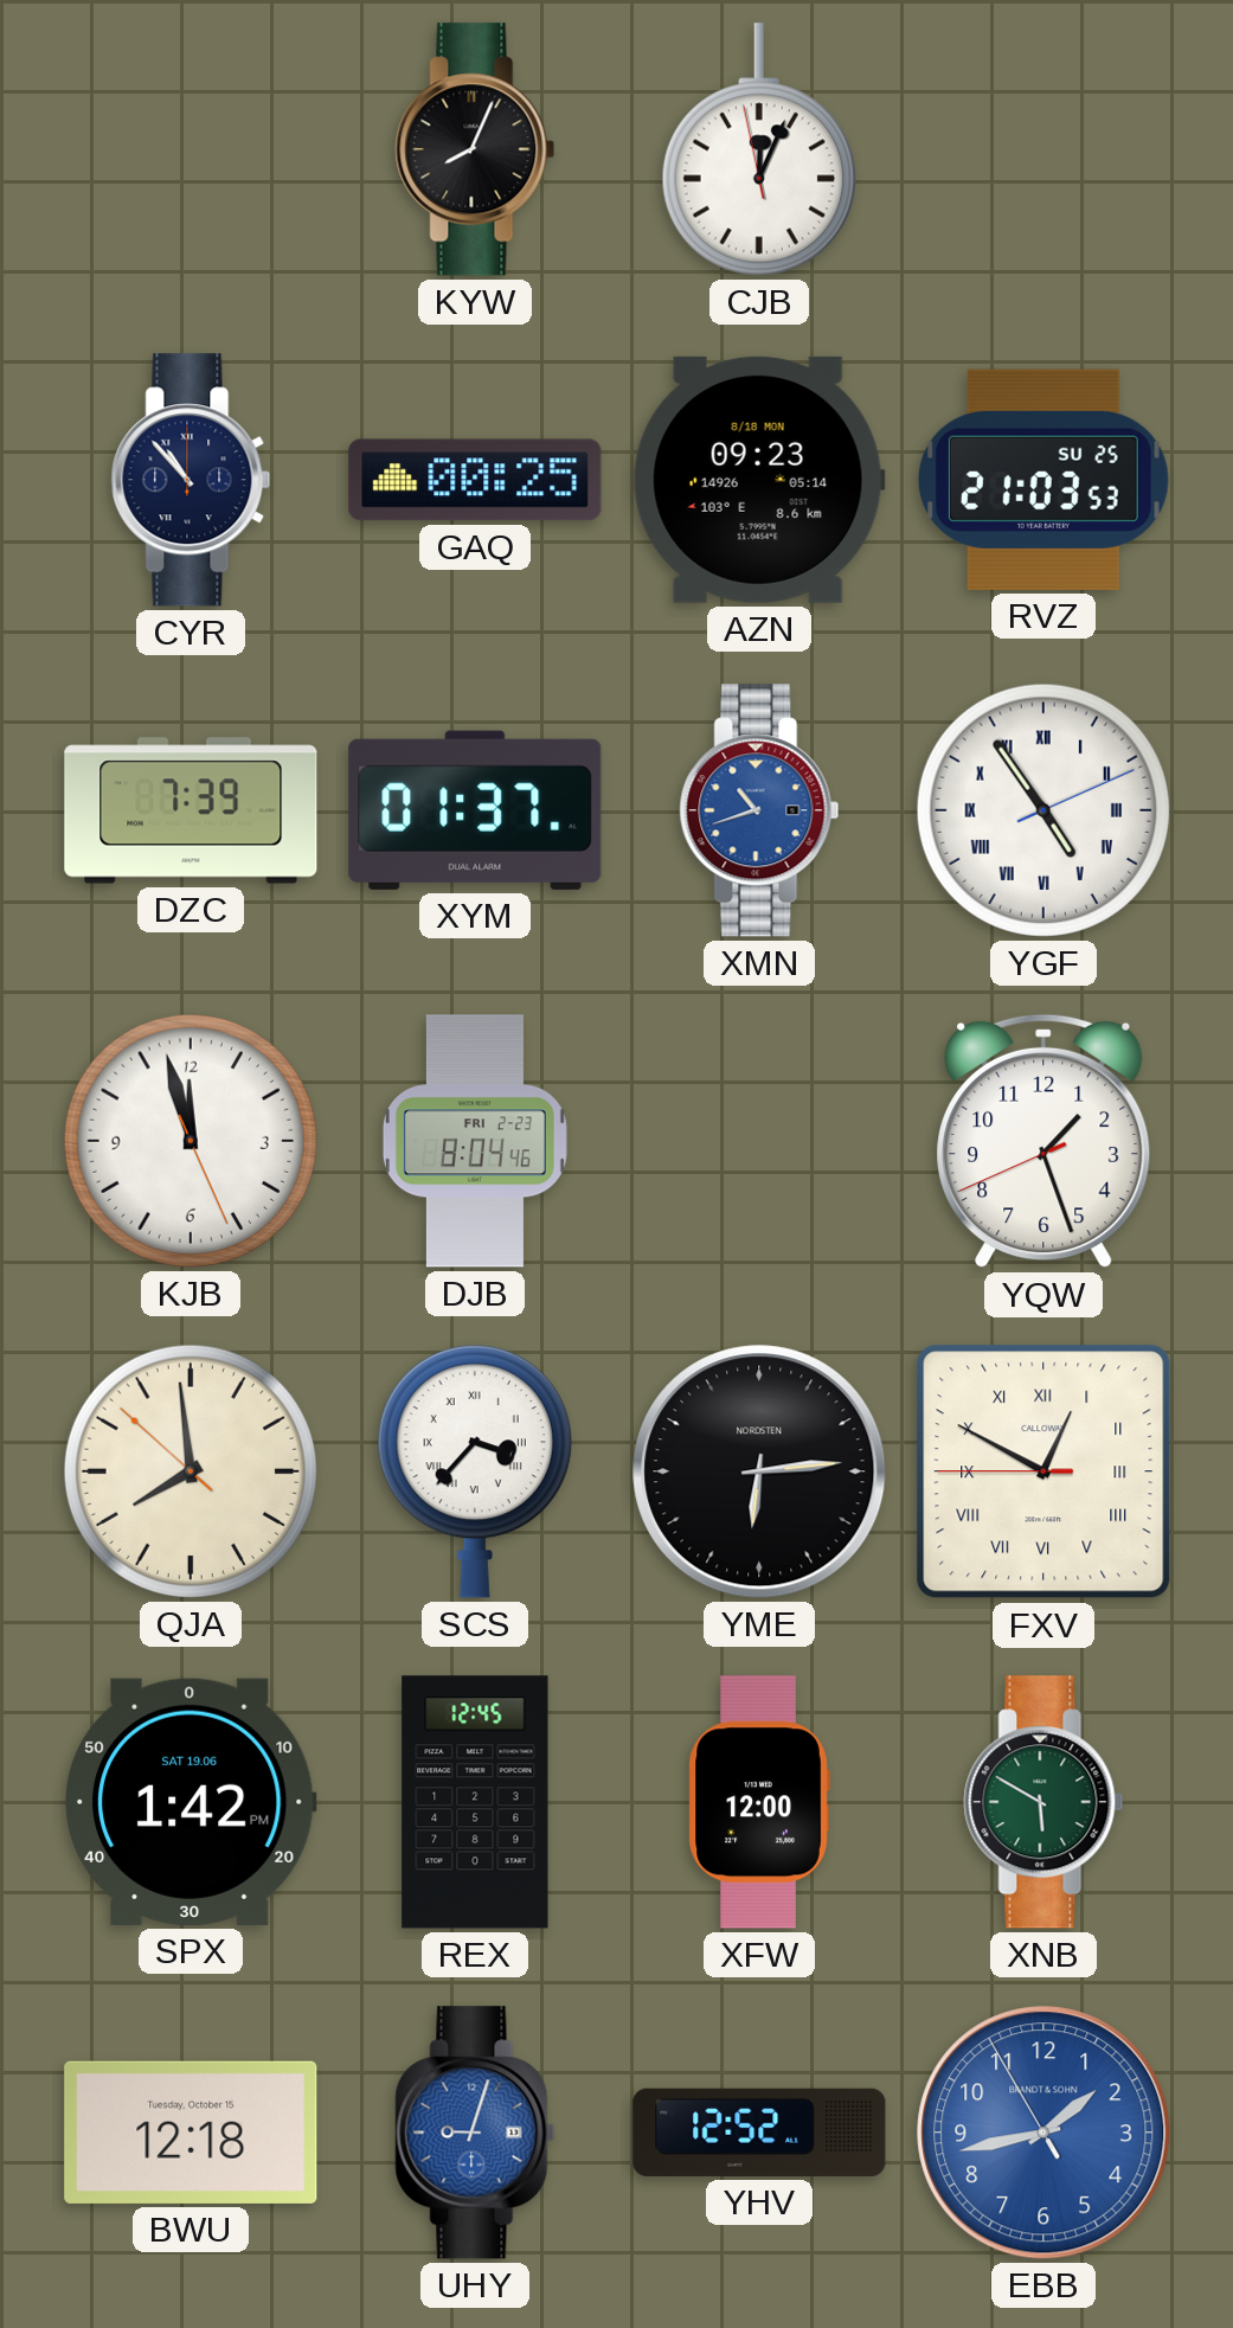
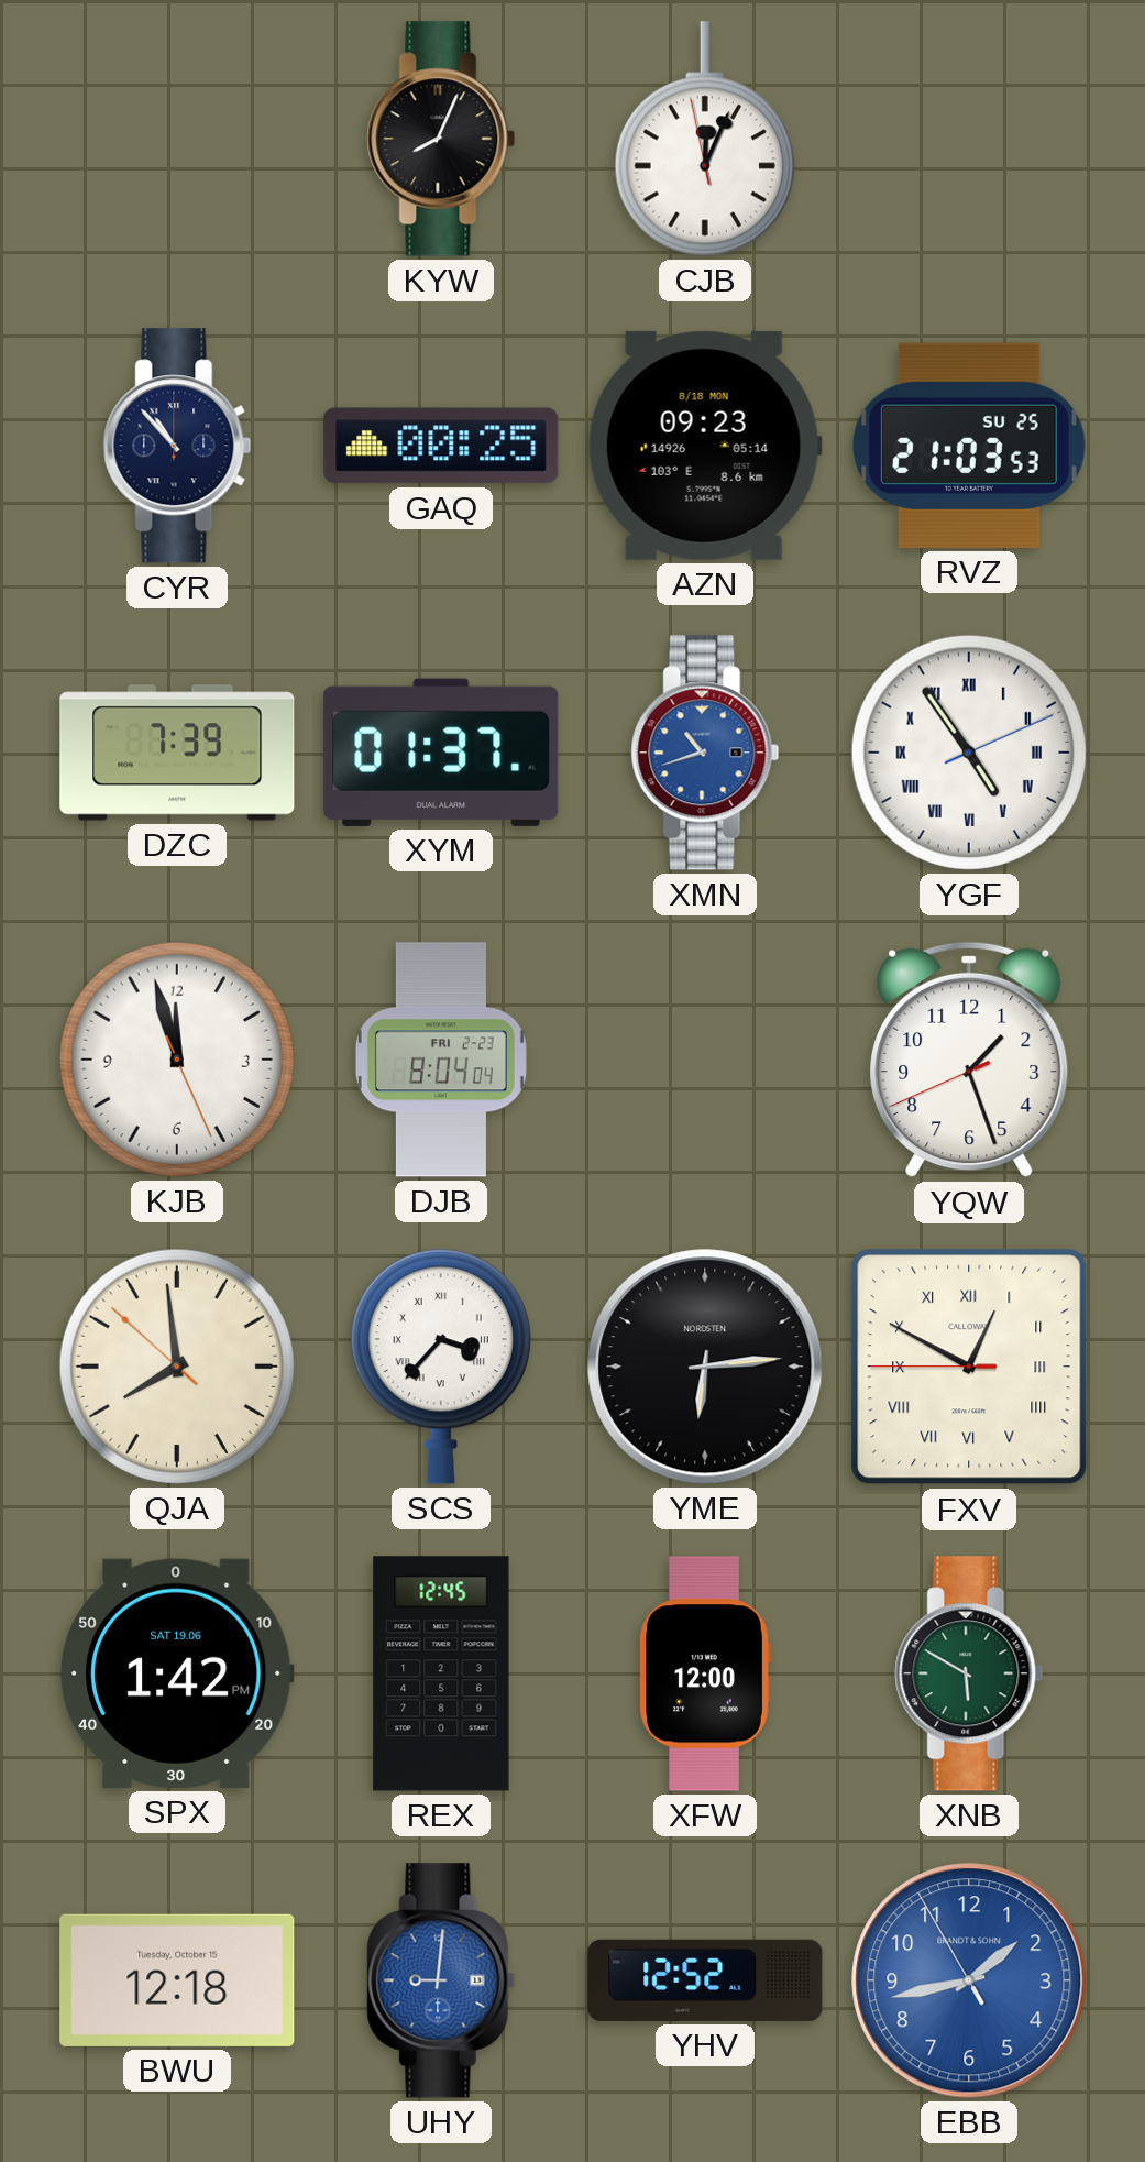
DJB: 8:04:46 -> 8:04:04
UHY: 9:03 -> 9:01
